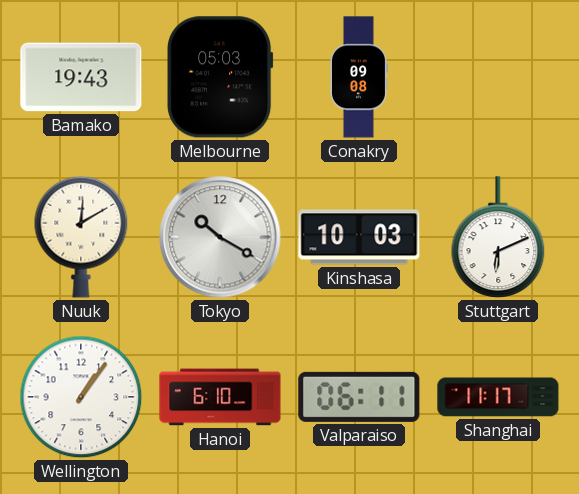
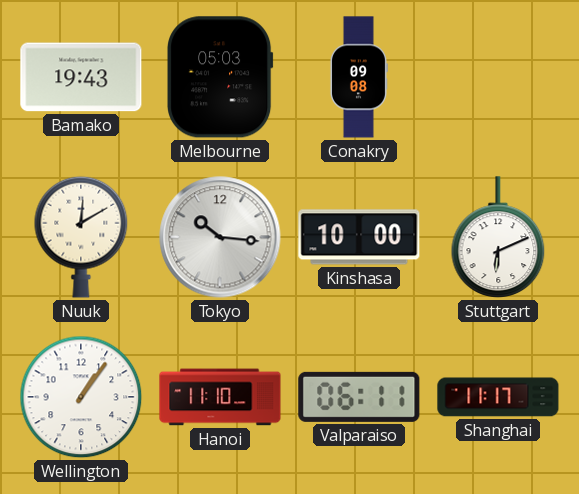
Tokyo: 10:20 -> 10:16
Kinshasa: 10:03 -> 10:00
Hanoi: 6:10 -> 11:10
